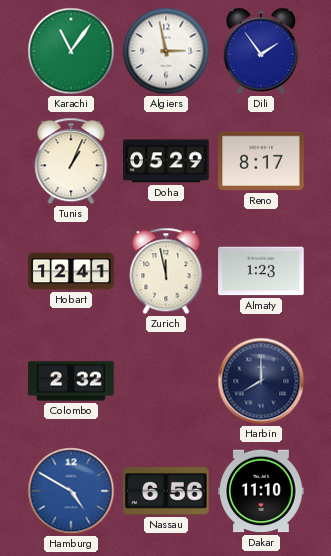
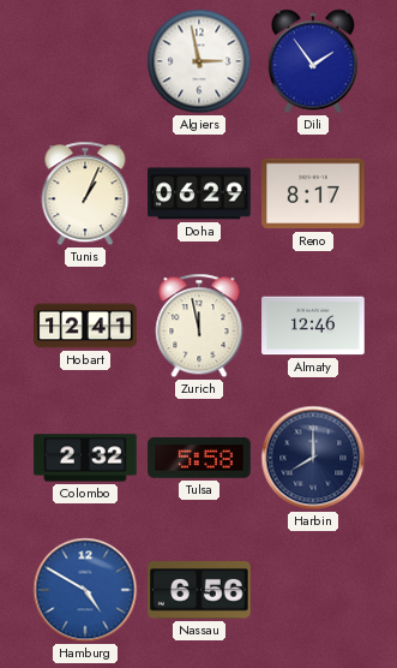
Karachi: 11:06 -> none
Doha: 05:29 -> 06:29
Almaty: 1:23 -> 12:46
Tulsa: none -> 5:58
Dakar: 11:10 -> none
